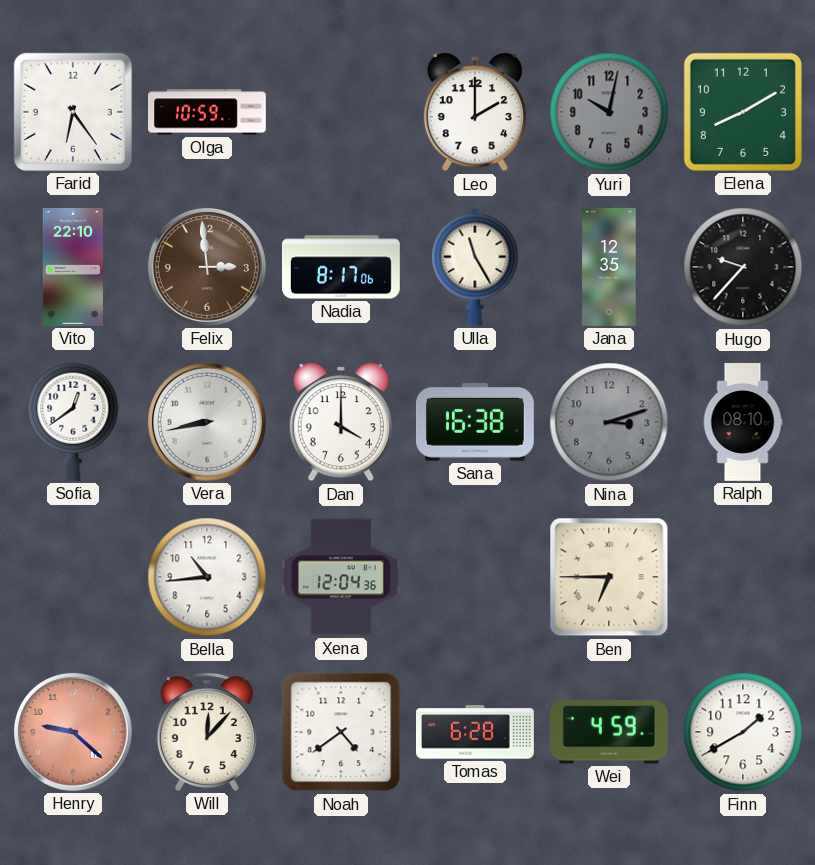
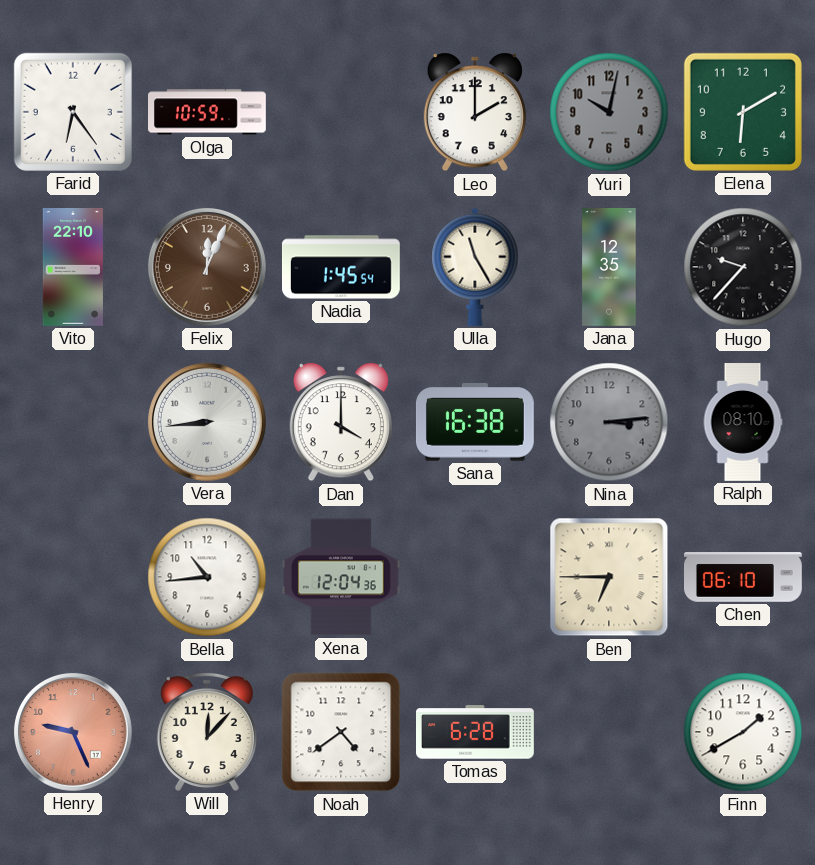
Elena: 8:10 -> 6:10
Felix: 2:59 -> 12:04
Nadia: 8:17 -> 1:45
Sofia: 12:39 -> none
Vera: 8:43 -> 8:44
Nina: 3:12 -> 3:14
Chen: none -> 06:10
Henry: 9:22 -> 9:26
Wei: 4:59 -> none
